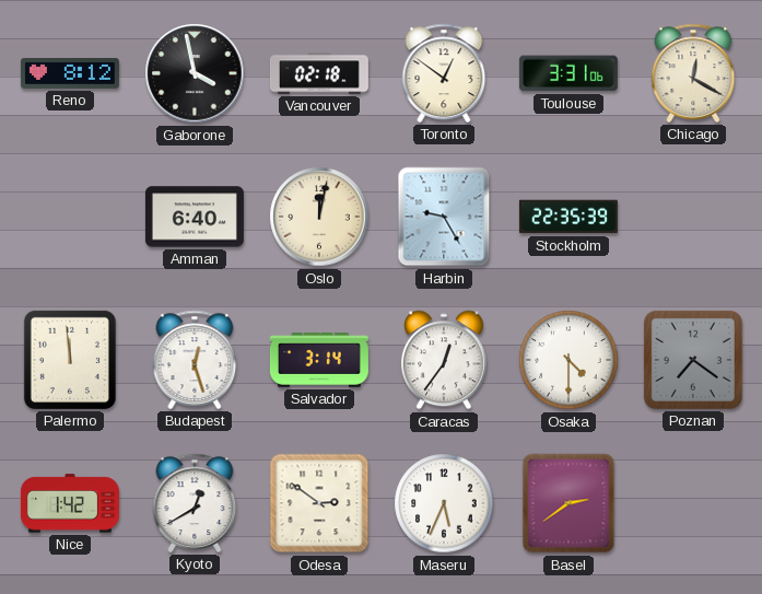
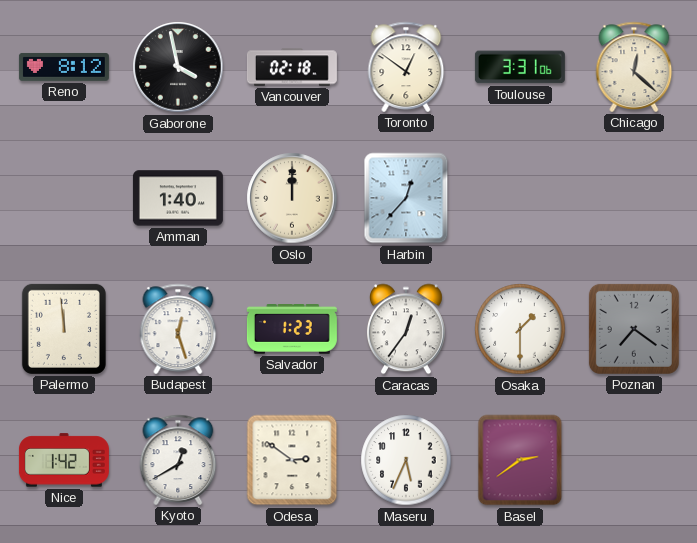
Chicago: 12:20 -> 12:22
Amman: 6:40 -> 1:40
Oslo: 12:02 -> 12:00
Harbin: 9:25 -> 12:37
Stockholm: 22:35 -> none
Salvador: 3:14 -> 1:23
Osaka: 4:30 -> 1:30
